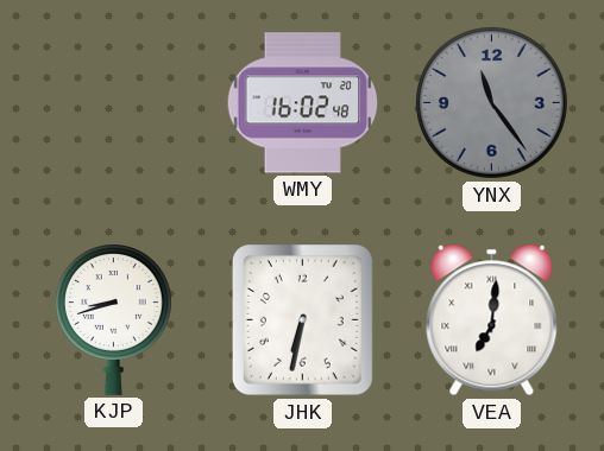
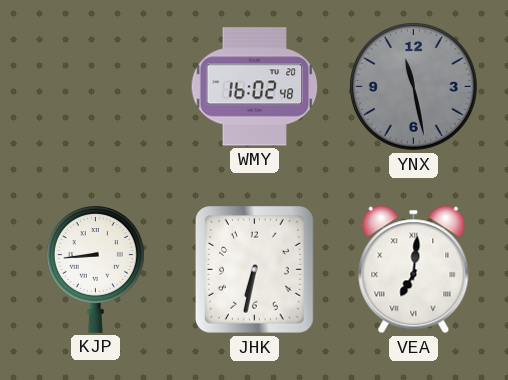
YNX: 11:24 -> 11:28
KJP: 8:42 -> 8:44
